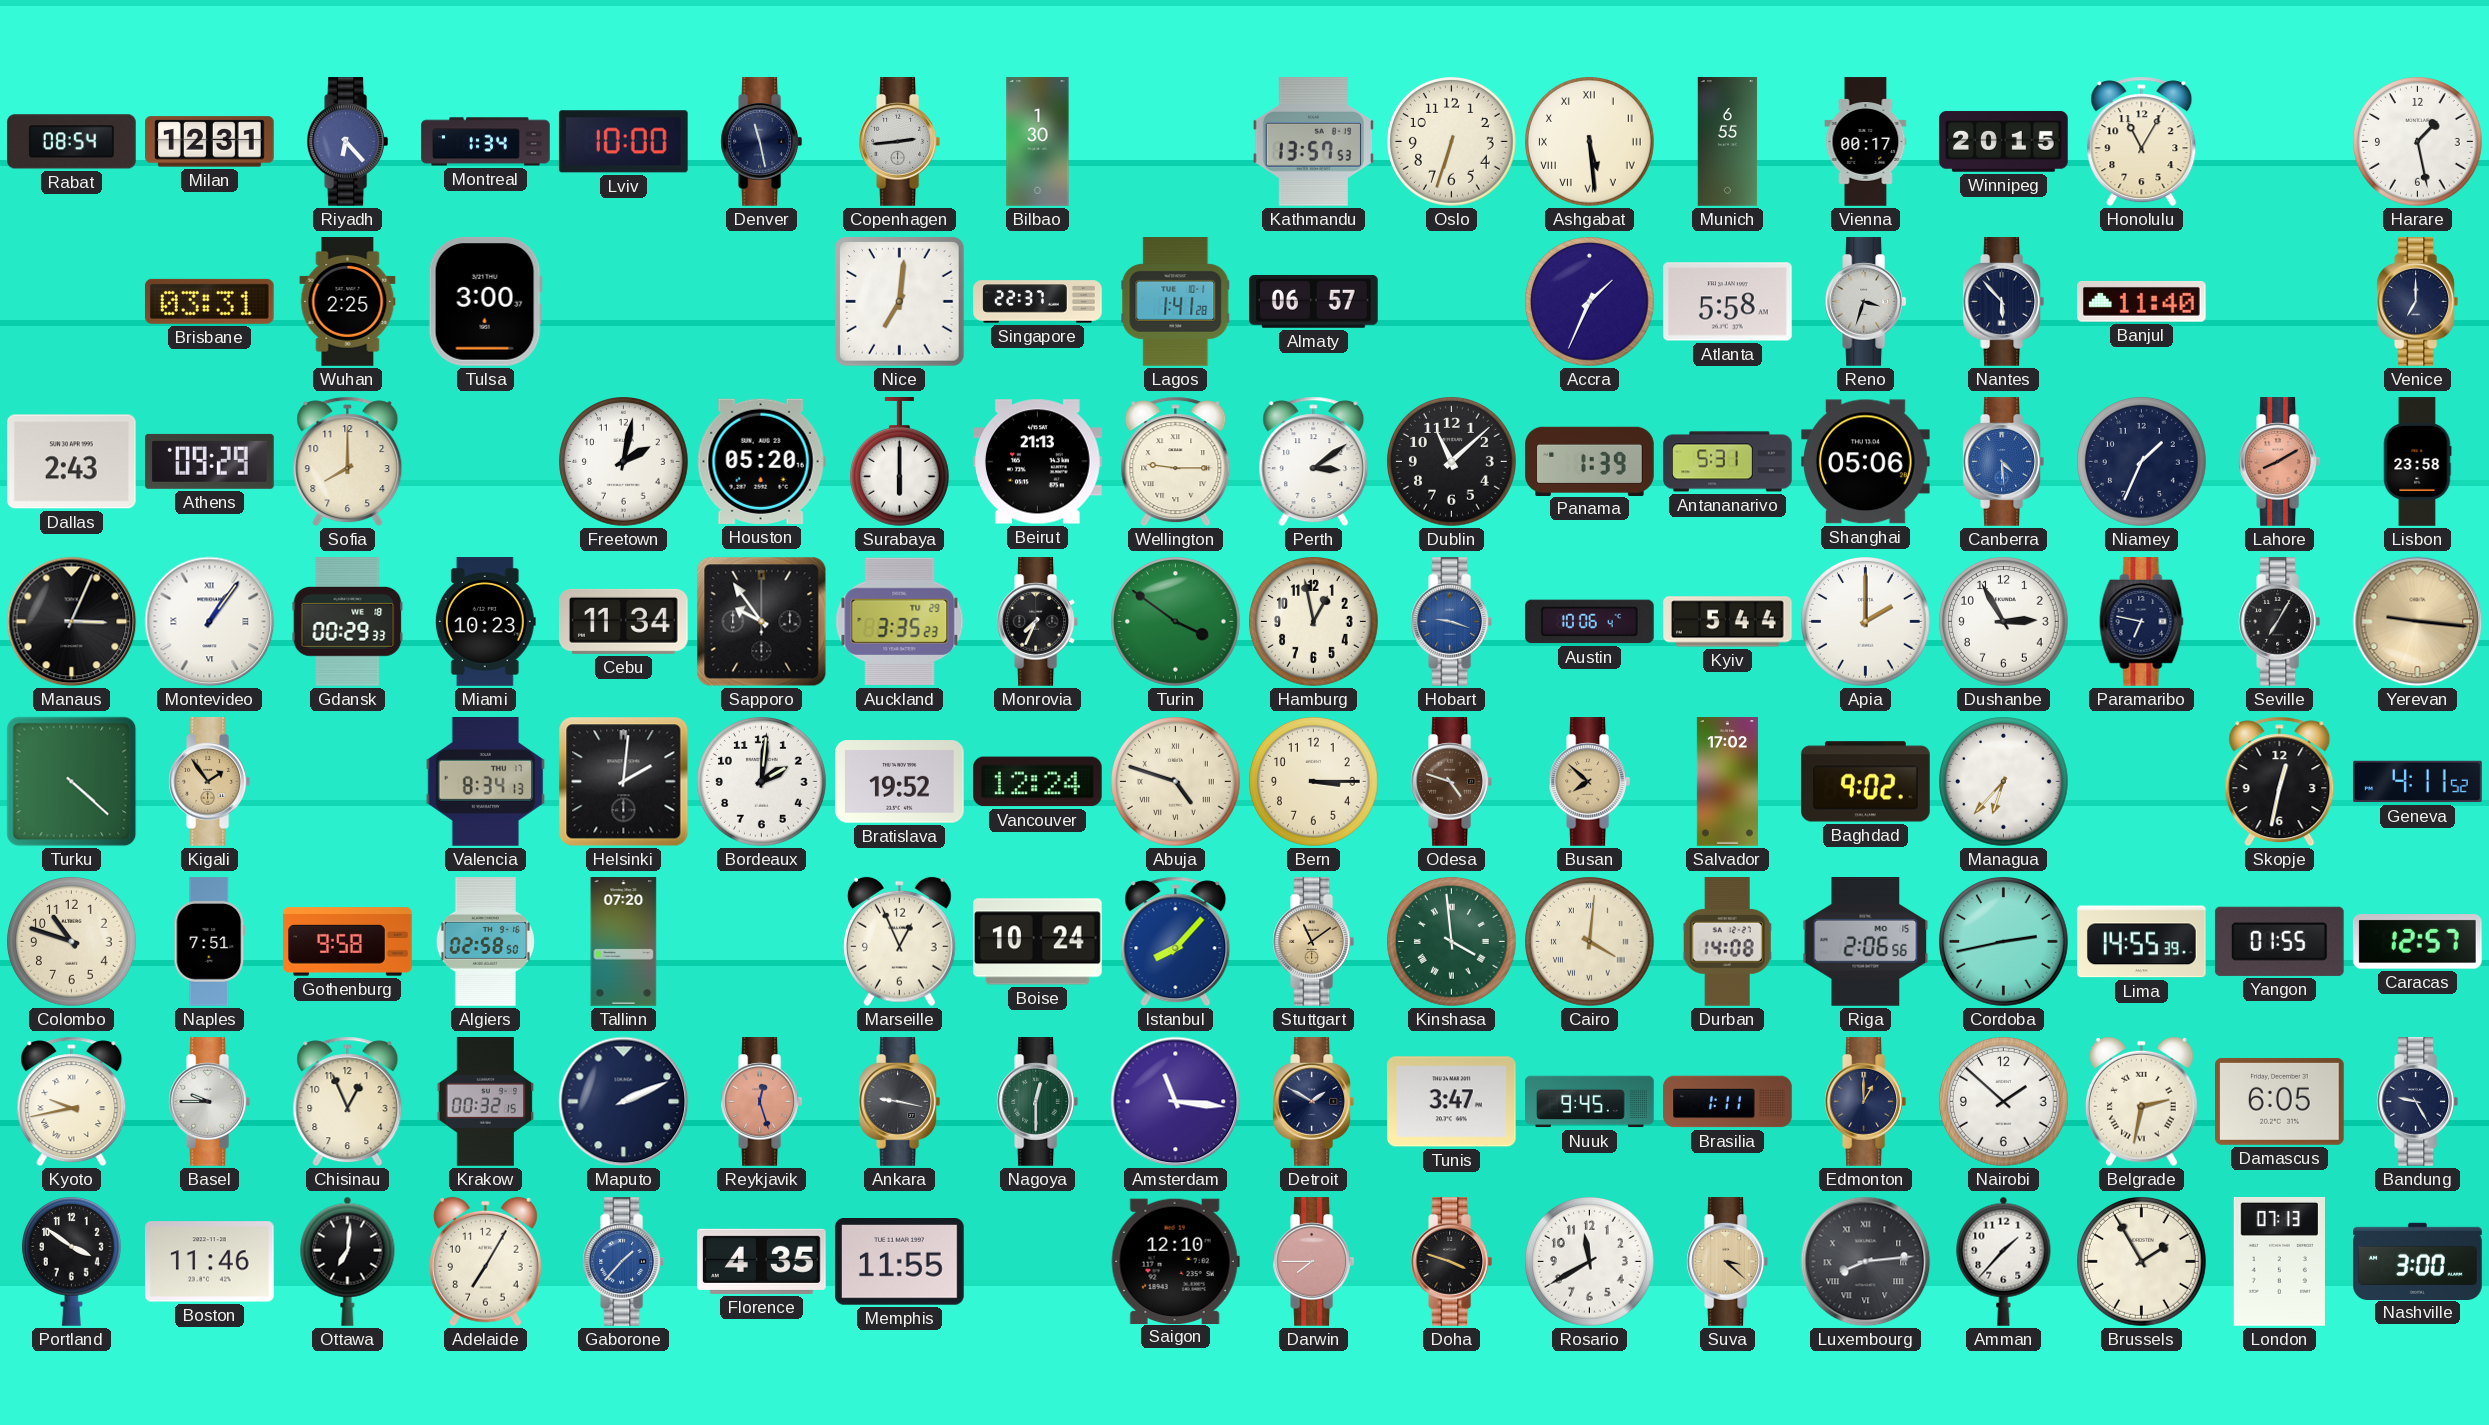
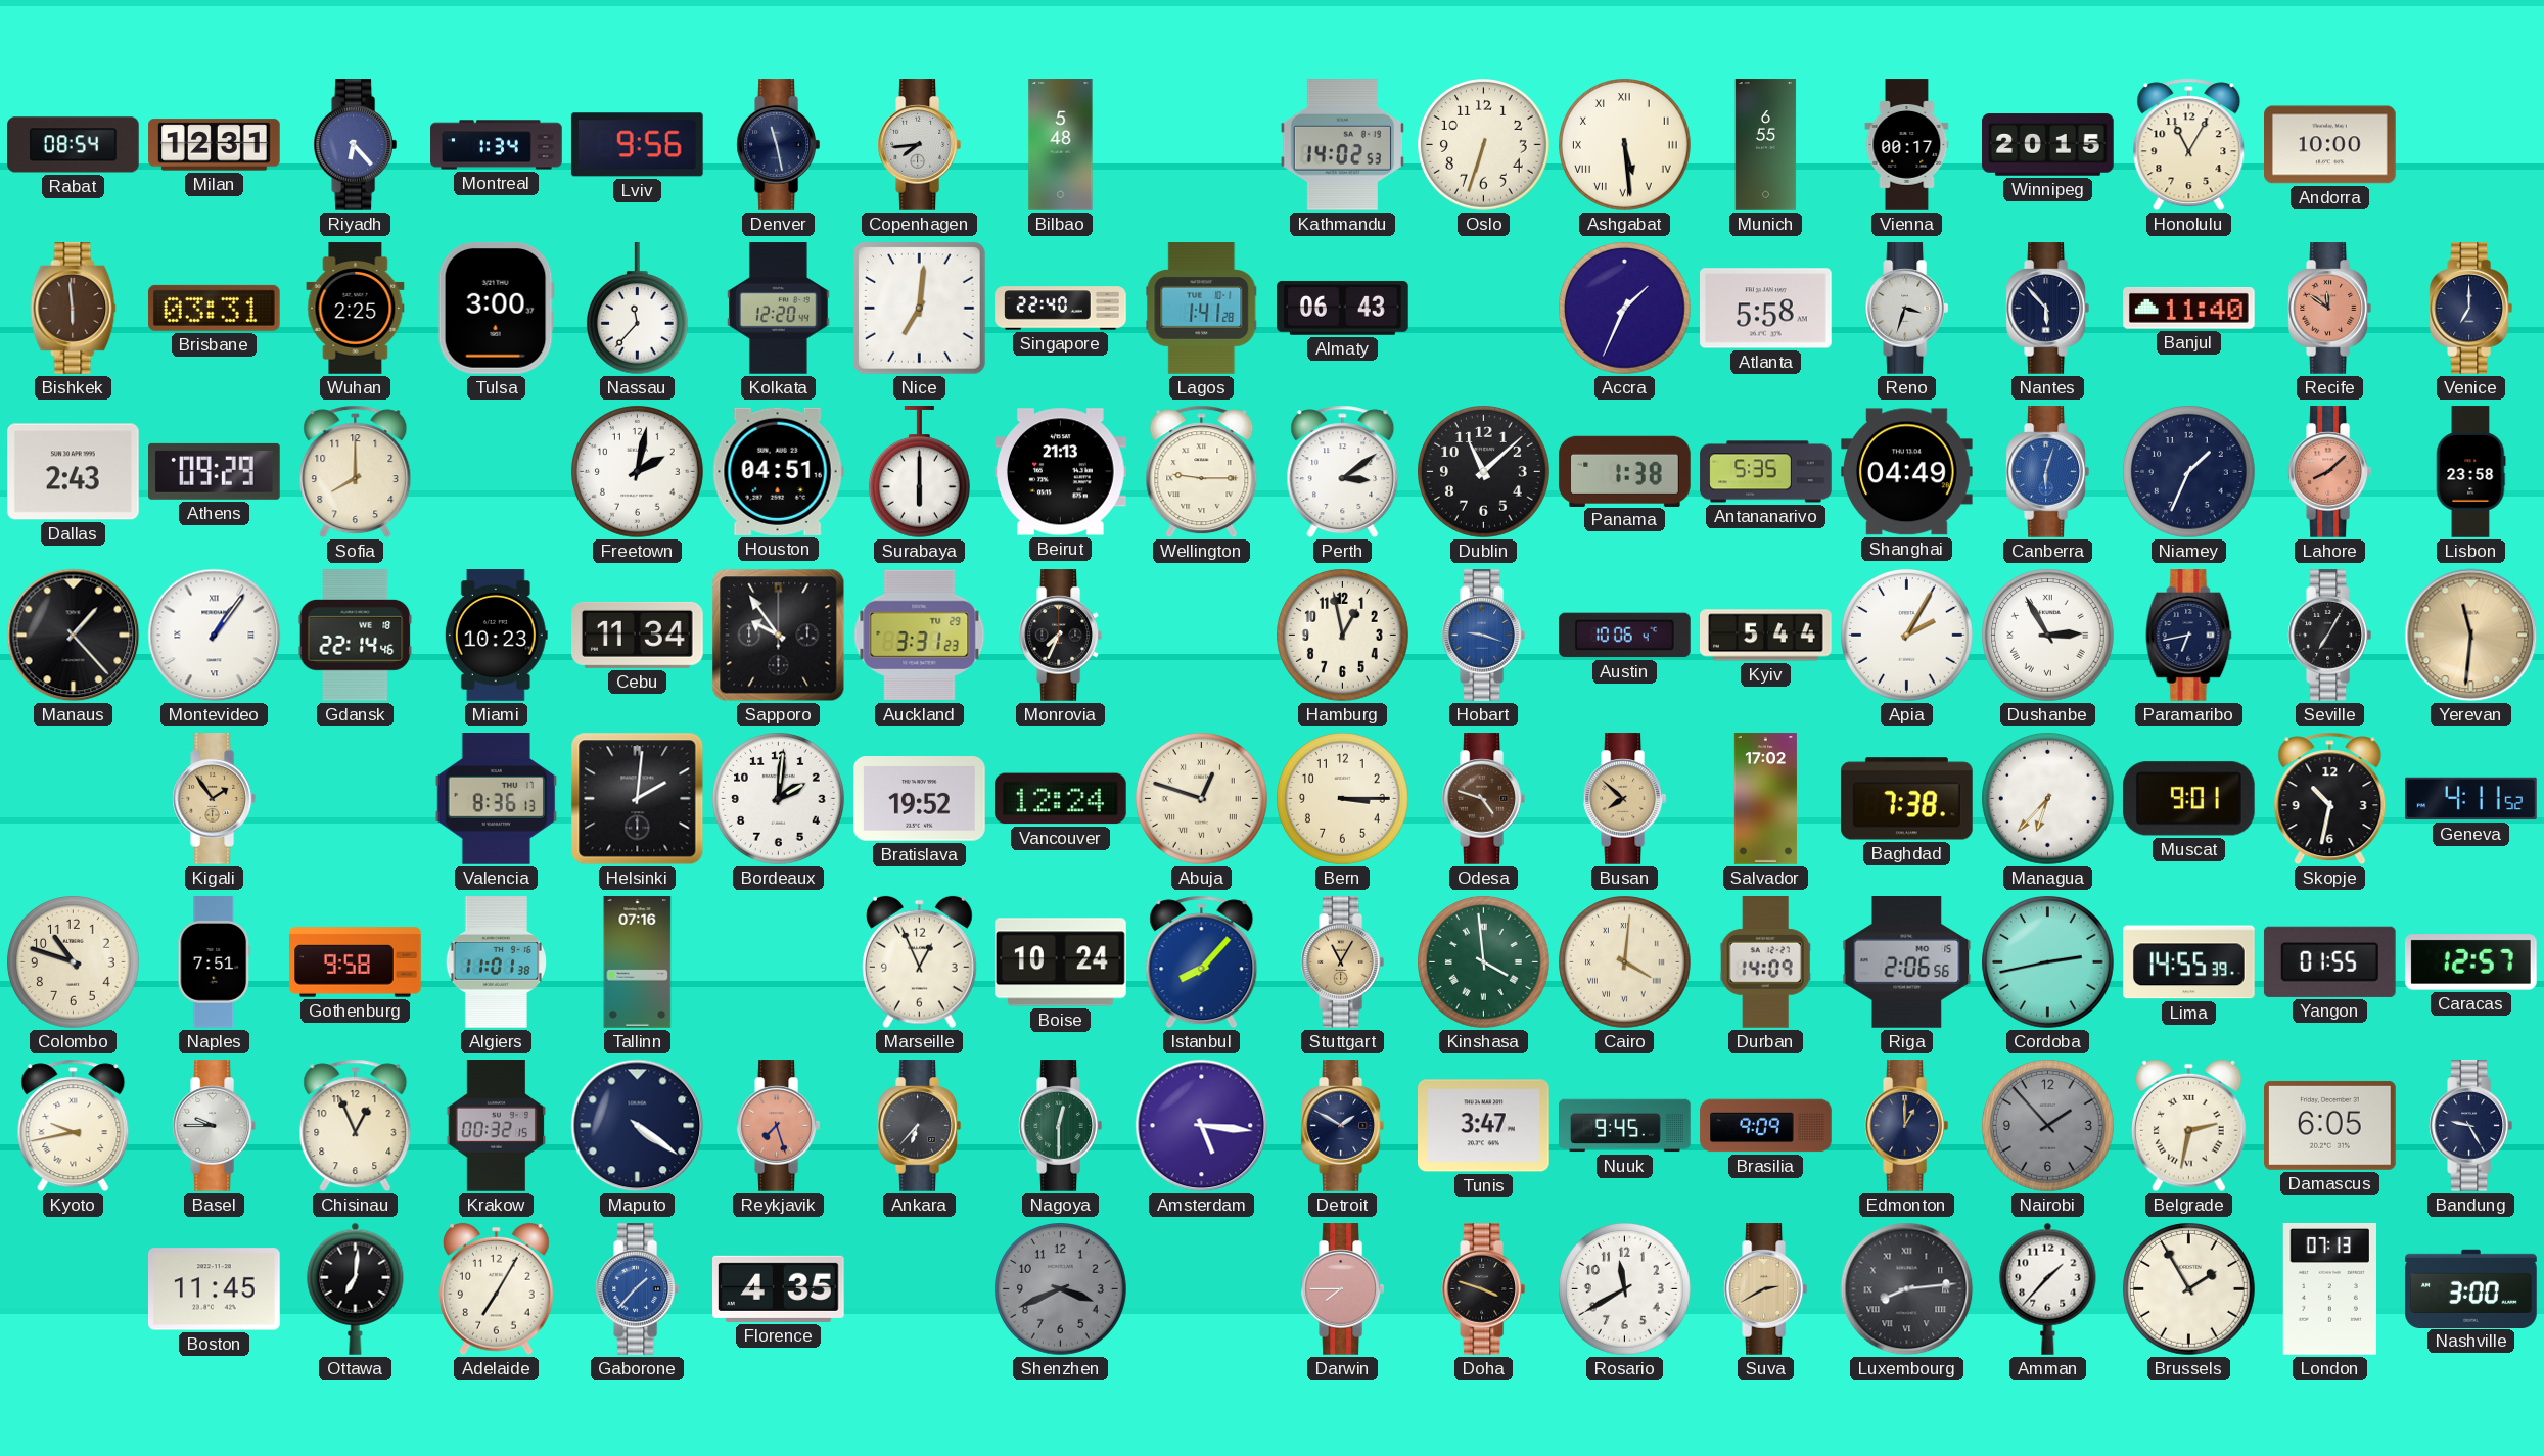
Lviv: 10:00 -> 9:56
Copenhagen: 2:44 -> 7:44
Bilbao: 1:30 -> 5:48
Kathmandu: 13:57 -> 14:02
Andorra: none -> 10:00
Harare: 1:28 -> none
Bishkek: none -> 5:59
Nassau: none -> 11:37
Kolkata: none -> 12:20
Singapore: 22:37 -> 22:40
Almaty: 06:57 -> 06:43
Recife: none -> 11:51
Houston: 05:20 -> 04:51
Panama: 1:39 -> 1:38
Antananarivo: 5:31 -> 5:35
Shanghai: 05:06 -> 04:49
Canberra: 4:29 -> 6:03
Lahore: 8:10 -> 8:08
Manaus: 3:04 -> 1:23
Gdansk: 00:29 -> 22:14
Auckland: 3:35 -> 3:31
Turin: 3:51 -> none
Apia: 2:00 -> 2:05
Dushanbe numerals: Arabic -> Roman
Paramaribo: 6:47 -> 6:43
Yerevan: 9:16 -> 11:31
Turku: 4:22 -> none
Valencia: 8:34 -> 8:36
Abuja: 4:48 -> 12:48
Baghdad: 9:02 -> 7:38
Muscat: none -> 9:01
Skopje: 12:32 -> 10:32
Algiers: 02:58 -> 11:01
Tallinn: 07:20 -> 07:16
Stuttgart: 11:09 -> 11:05
Durban: 14:08 -> 14:09
Maputo: 2:11 -> 4:21
Reykjavik: 12:27 -> 7:27
Ankara: 9:17 -> 6:37
Amsterdam: 11:16 -> 5:16
Brasilia: 1:11 -> 9:09
Nairobi: 1:52 -> 1:53
Nairobi dial: white -> grey
Portland: 3:51 -> none
Boston: 11:46 -> 11:45
Memphis: 11:55 -> none
Shenzhen: none -> 3:41
Saigon: 12:10 -> none
Suva: 3:22 -> 2:40
